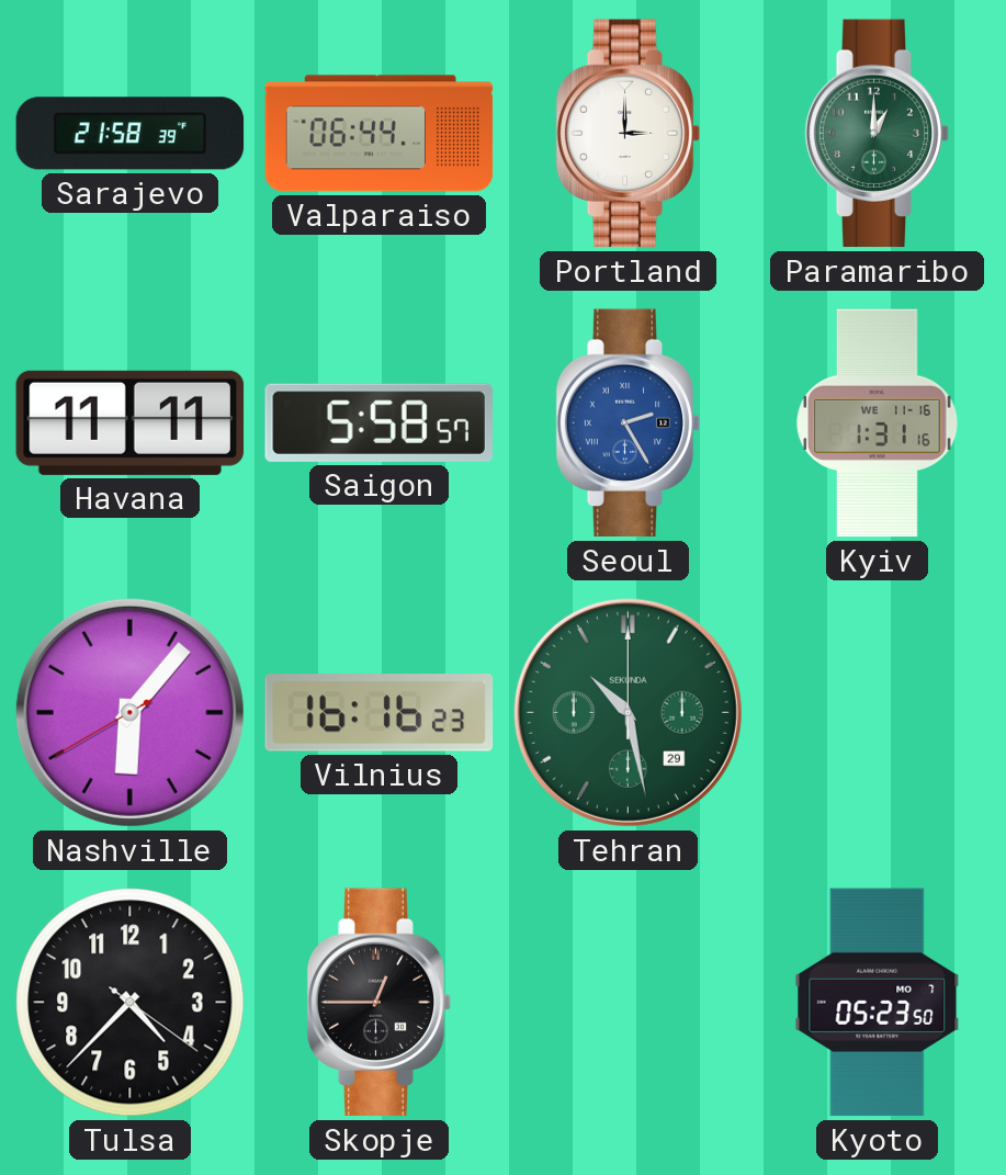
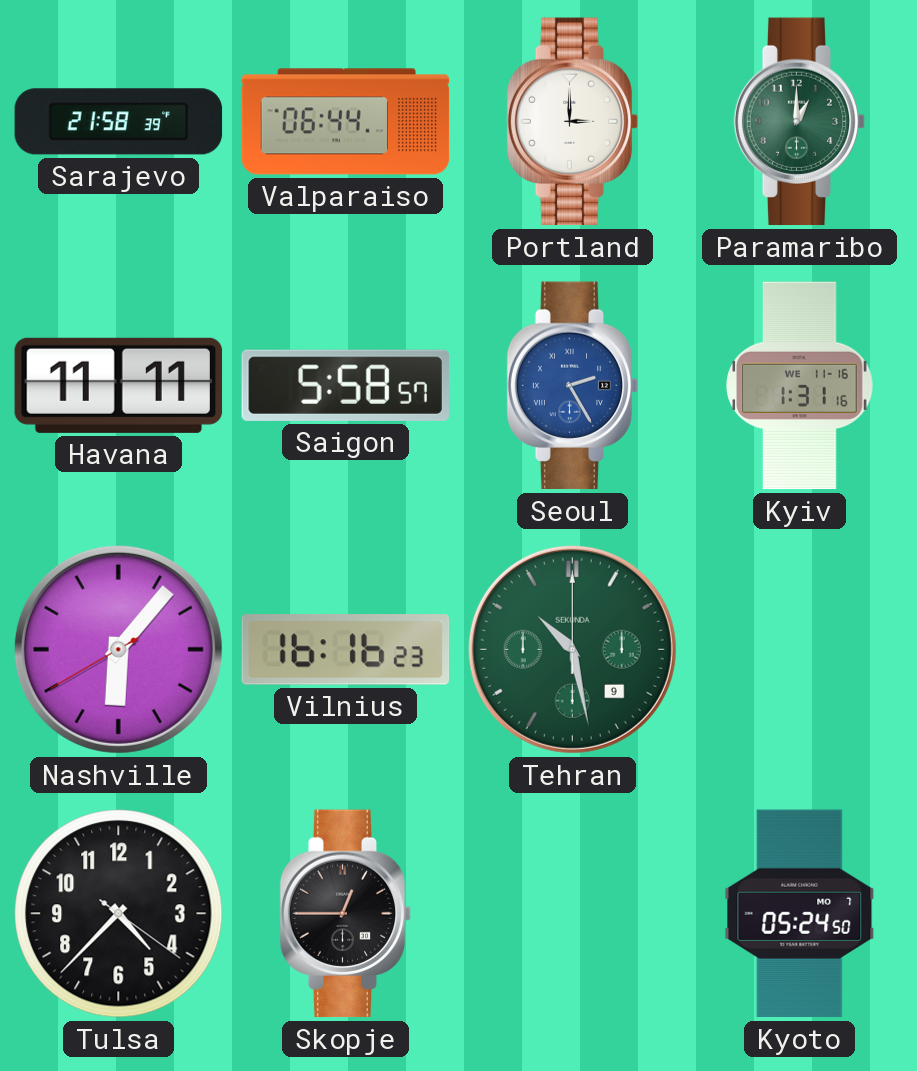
Tehran date: 29 -> 9
Kyoto: 05:23 -> 05:24
